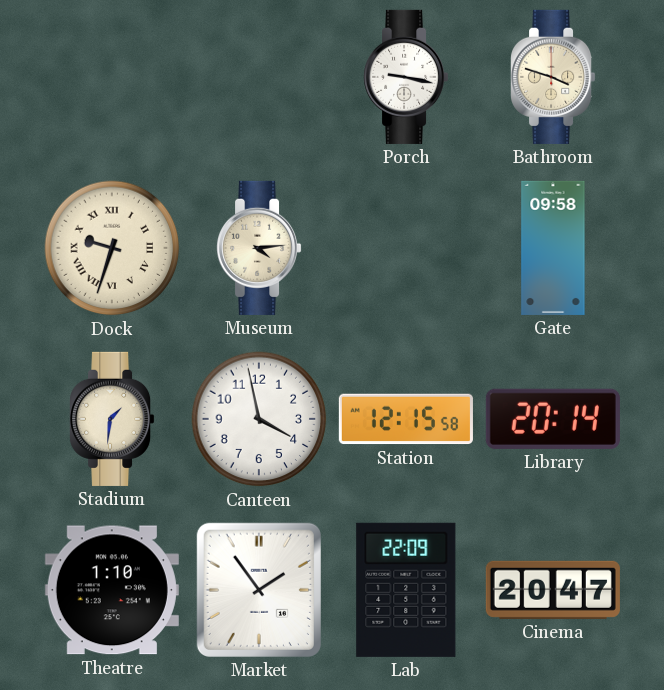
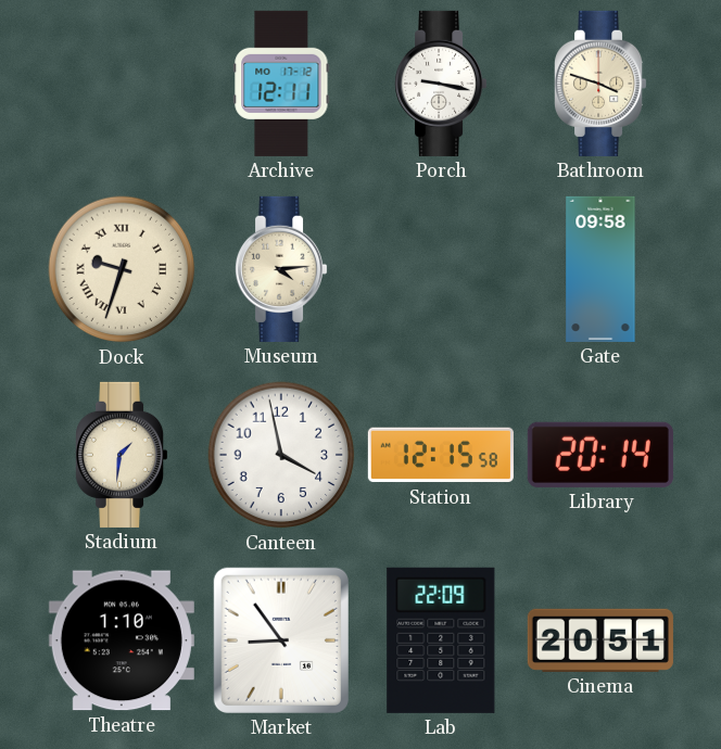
Archive: none -> 12:11
Market: 1:54 -> 8:54
Cinema: 20:47 -> 20:51
